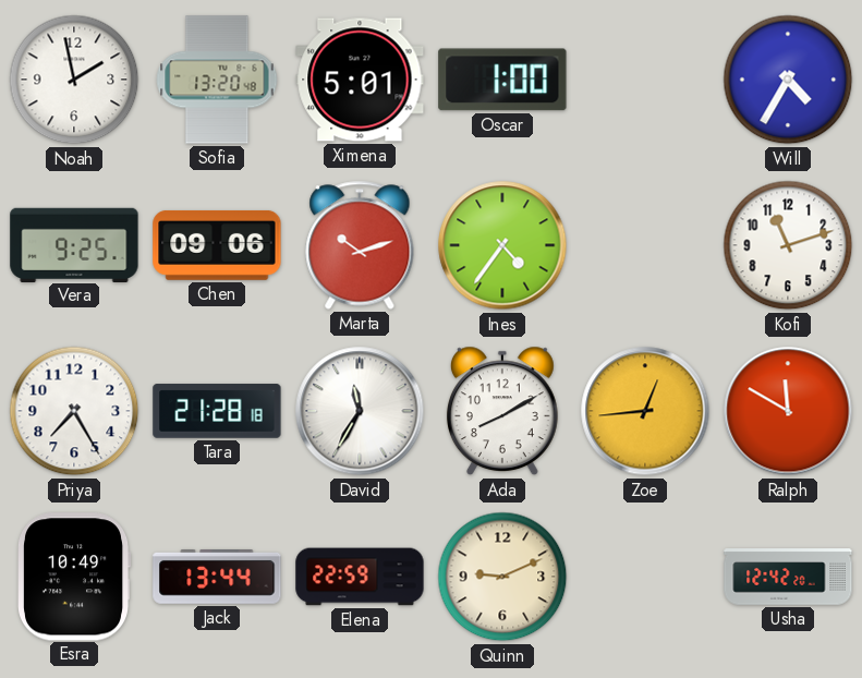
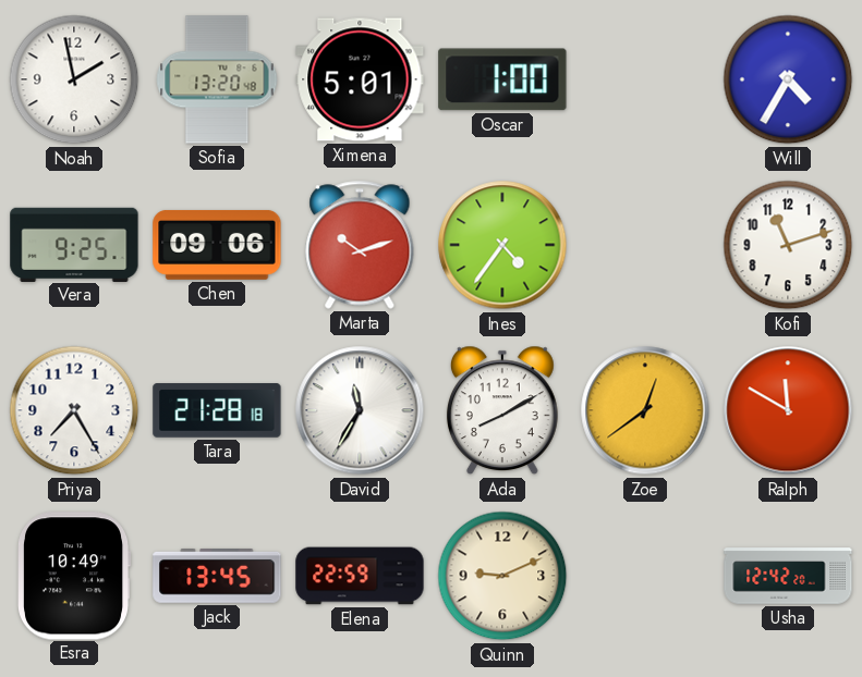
Zoe: 12:44 -> 12:39
Jack: 13:44 -> 13:45
